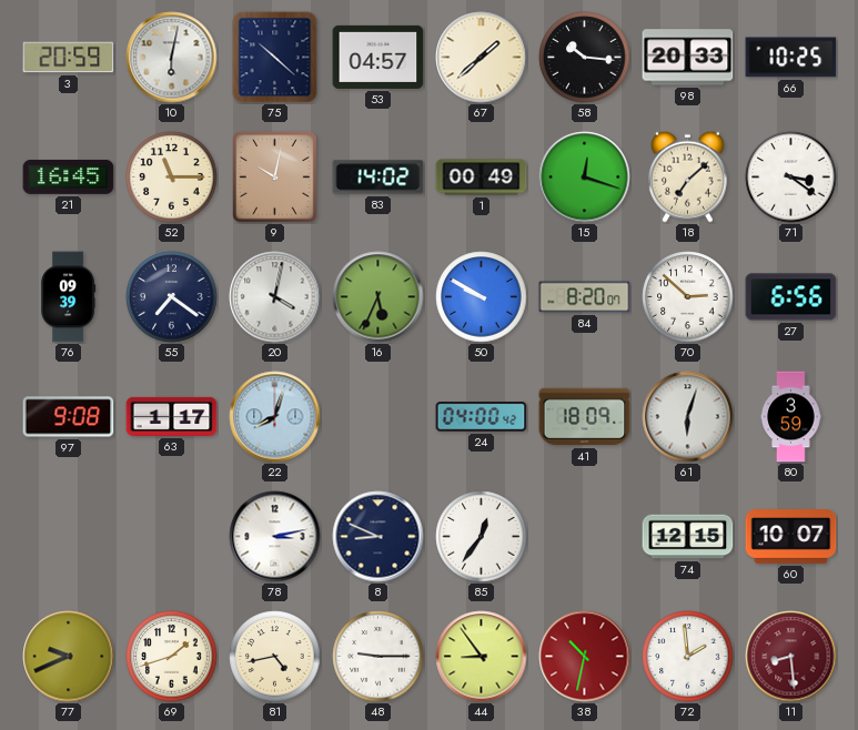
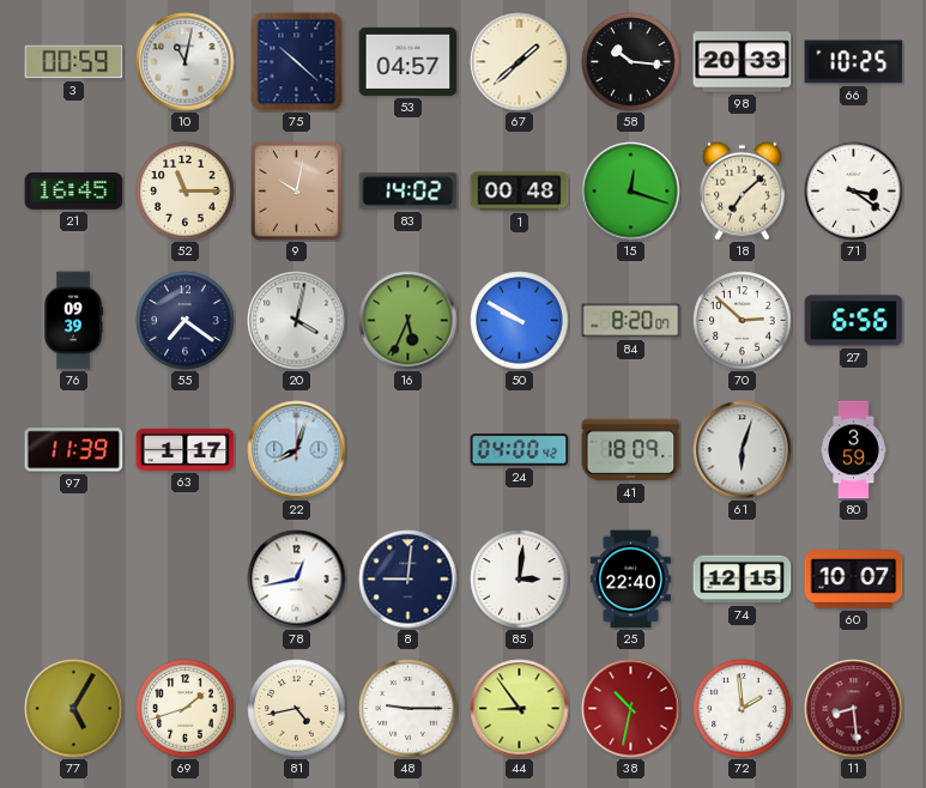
3: 20:59 -> 00:59
10: 6:02 -> 11:02
1: 00:49 -> 00:48
97: 9:08 -> 11:39
78: 3:13 -> 12:43
8: 8:49 -> 9:01
85: 12:36 -> 3:01
25: none -> 22:40
77: 9:41 -> 5:05
